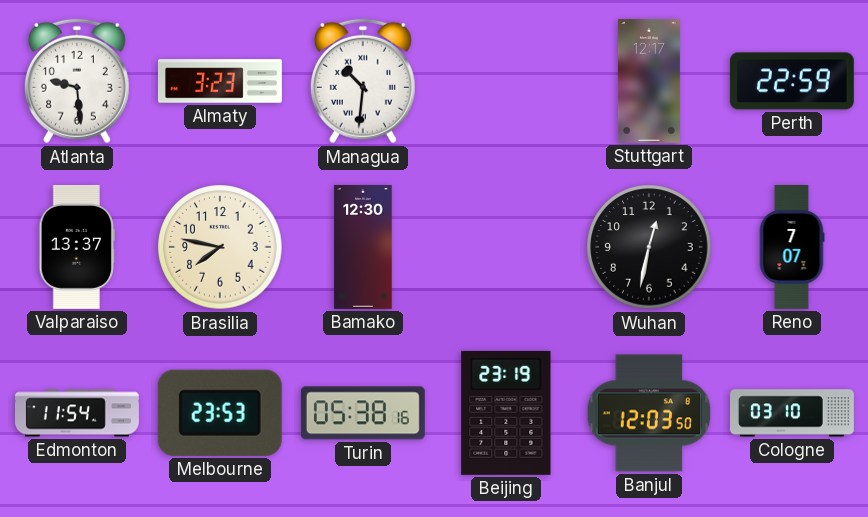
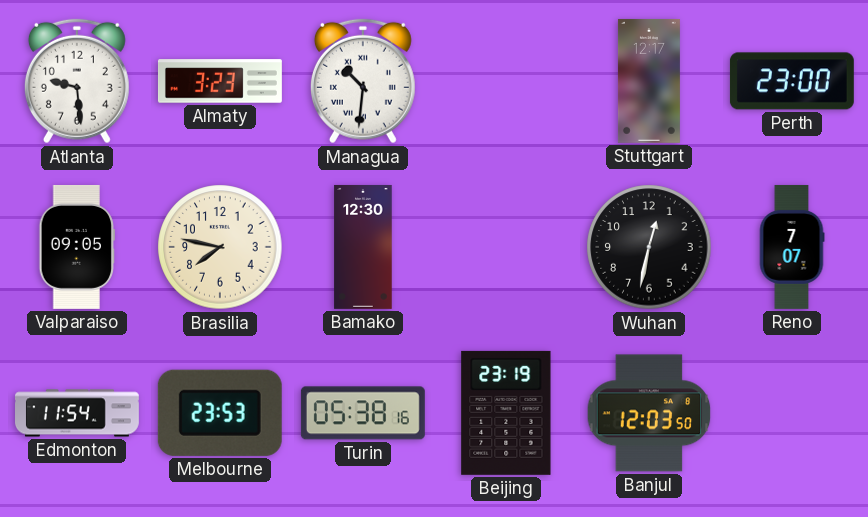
Perth: 22:59 -> 23:00
Valparaiso: 13:37 -> 09:05
Cologne: 03:10 -> none
